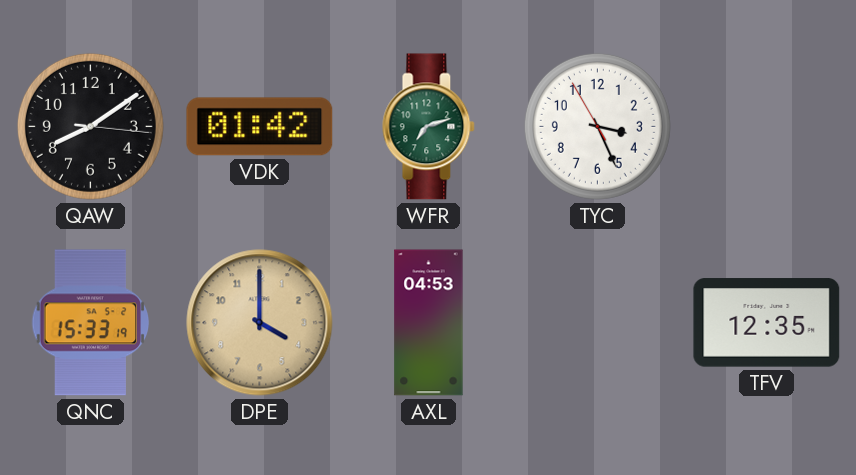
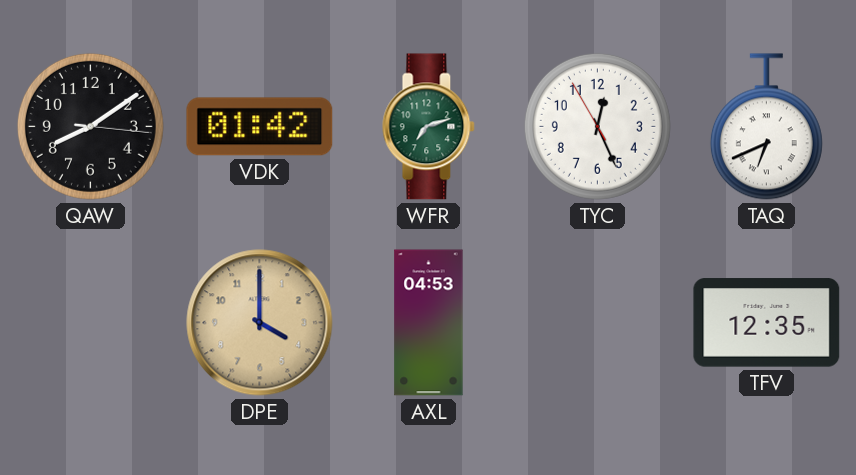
TYC: 3:25 -> 12:25
TAQ: none -> 6:41
QNC: 15:33 -> none
